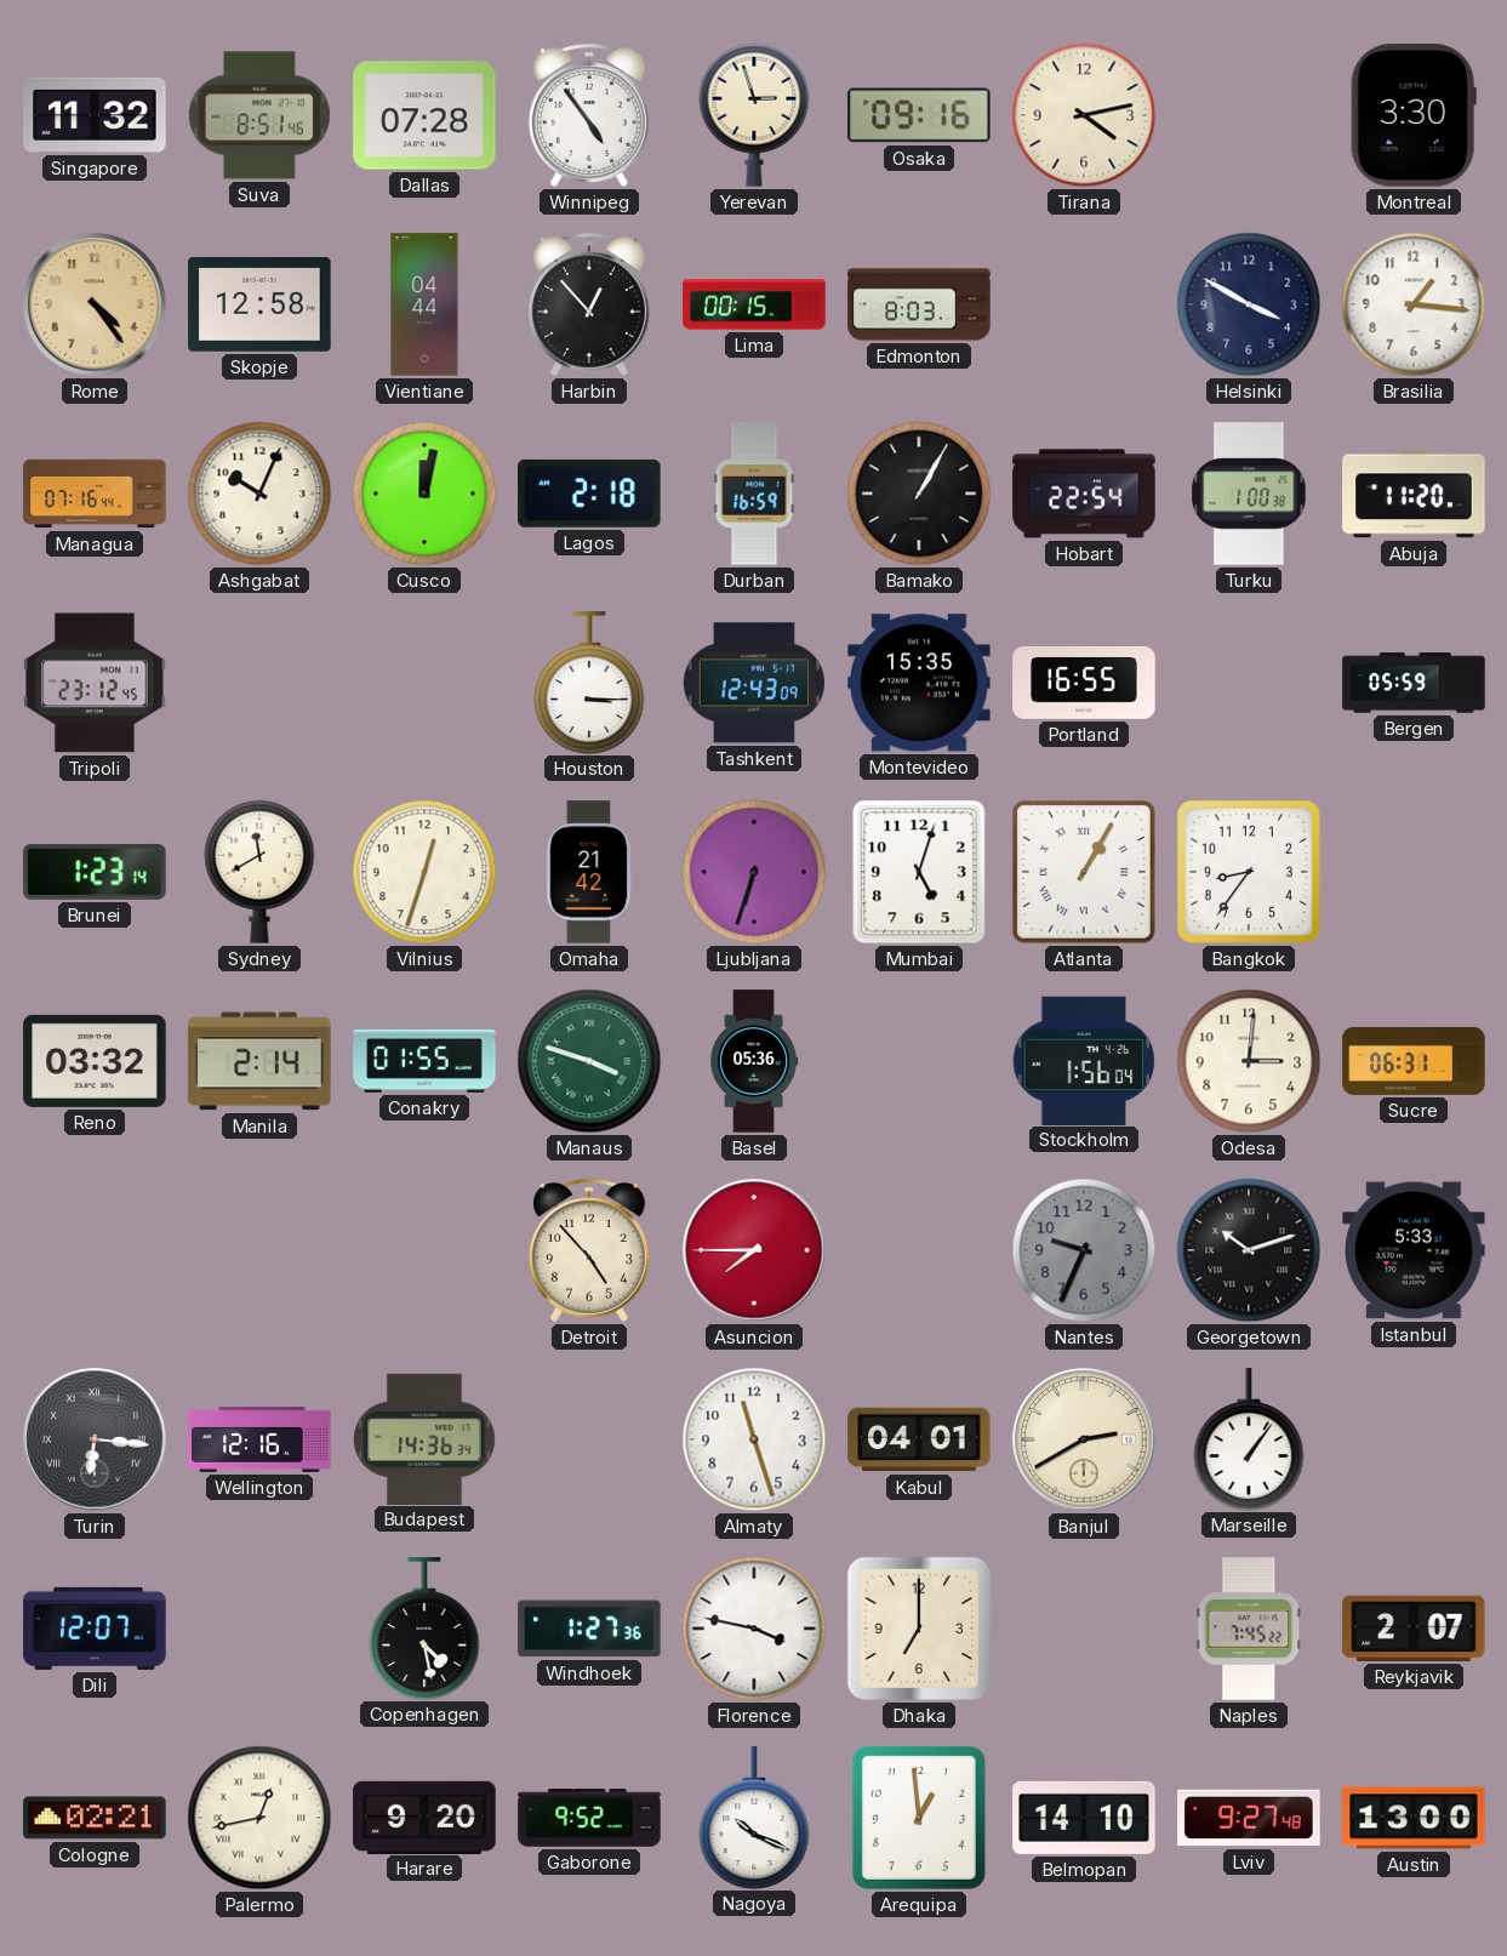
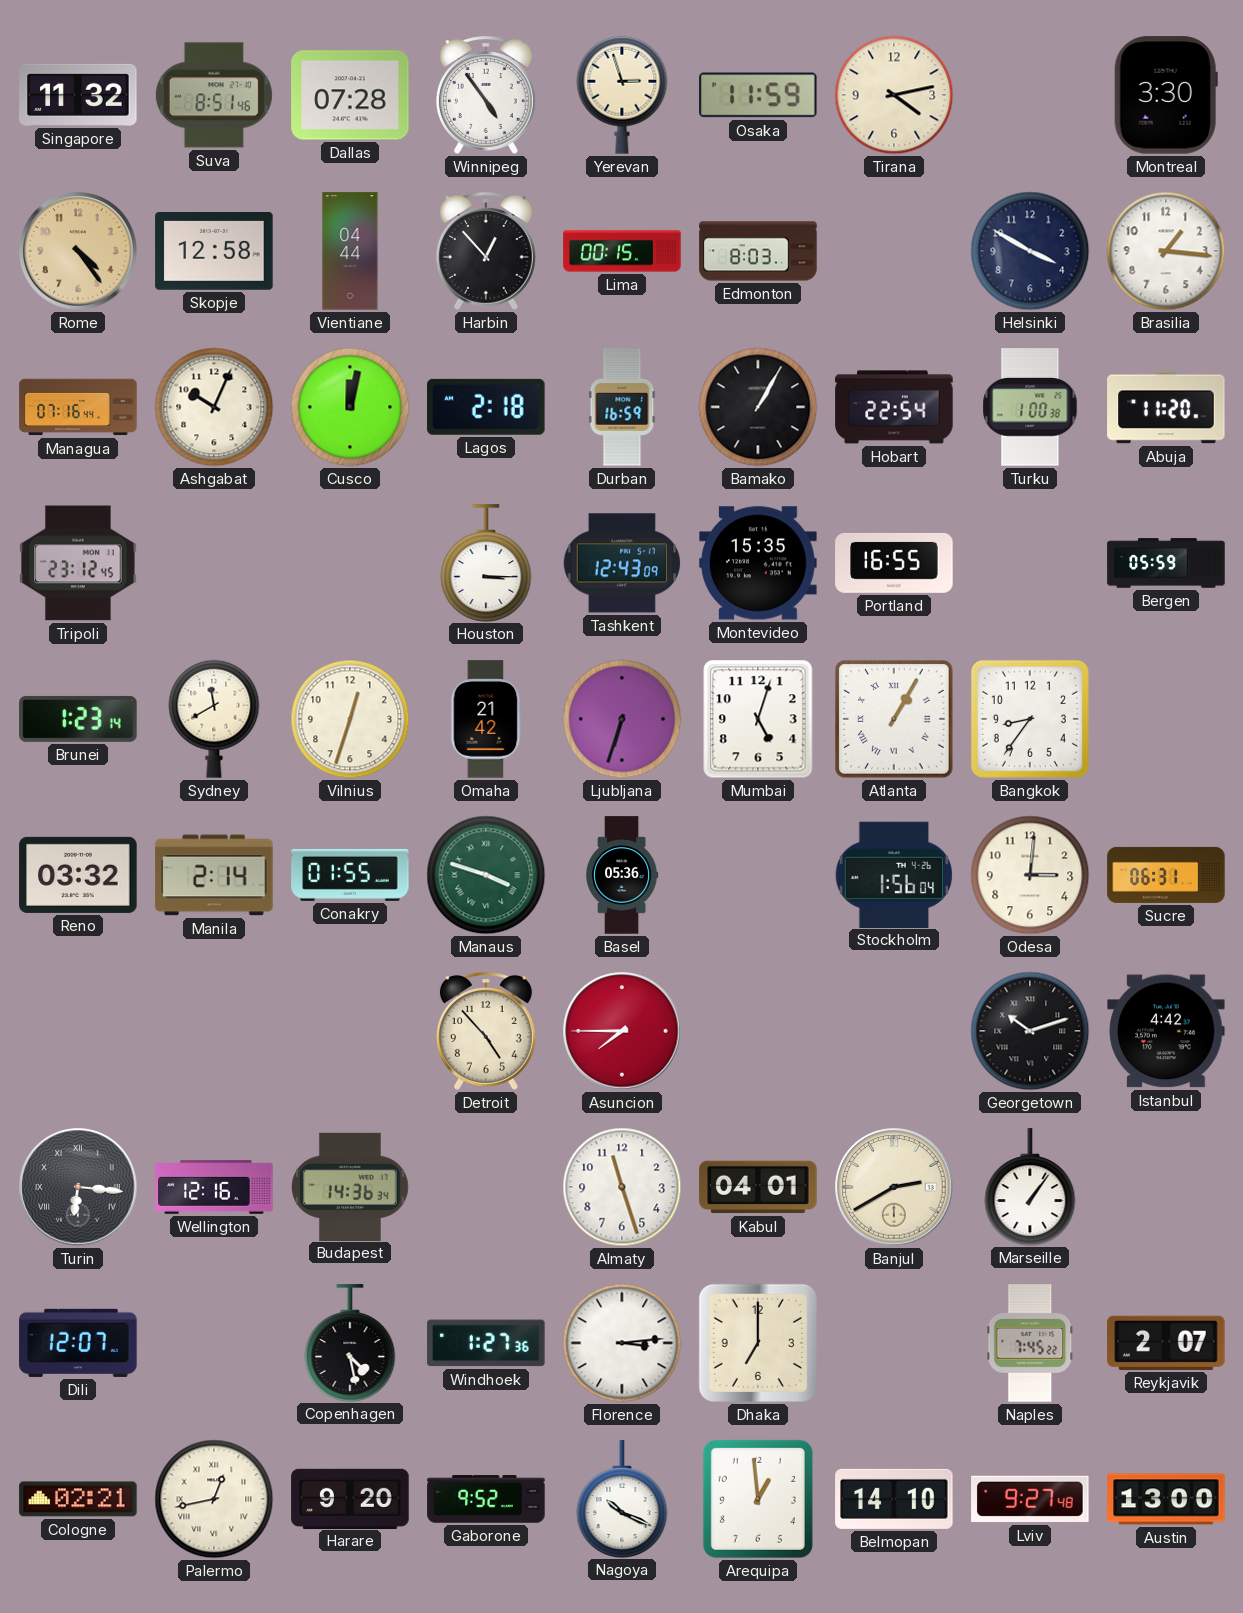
Osaka: 09:16 -> 11:59
Nantes: 9:34 -> none
Istanbul: 5:33 -> 4:42
Florence: 3:47 -> 3:14
